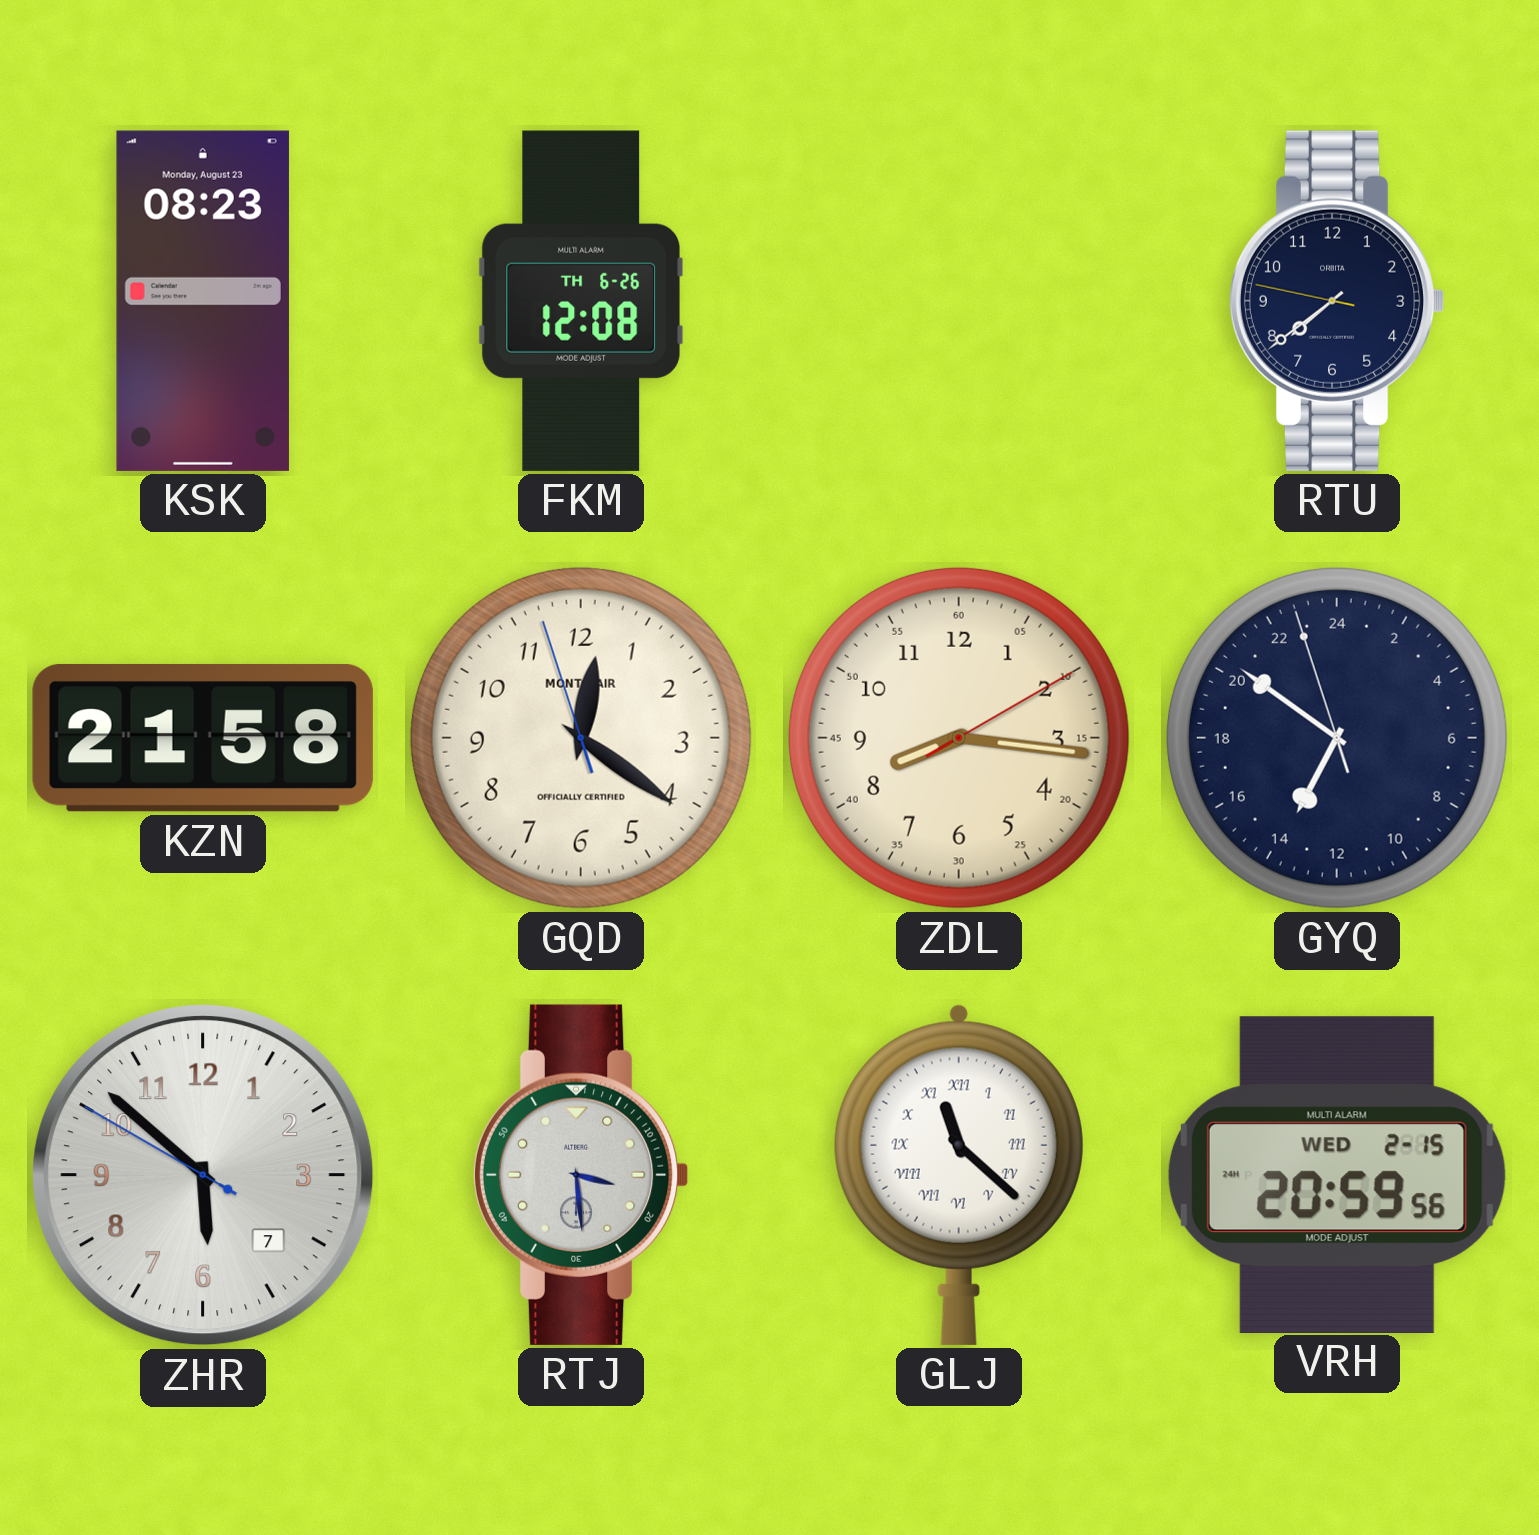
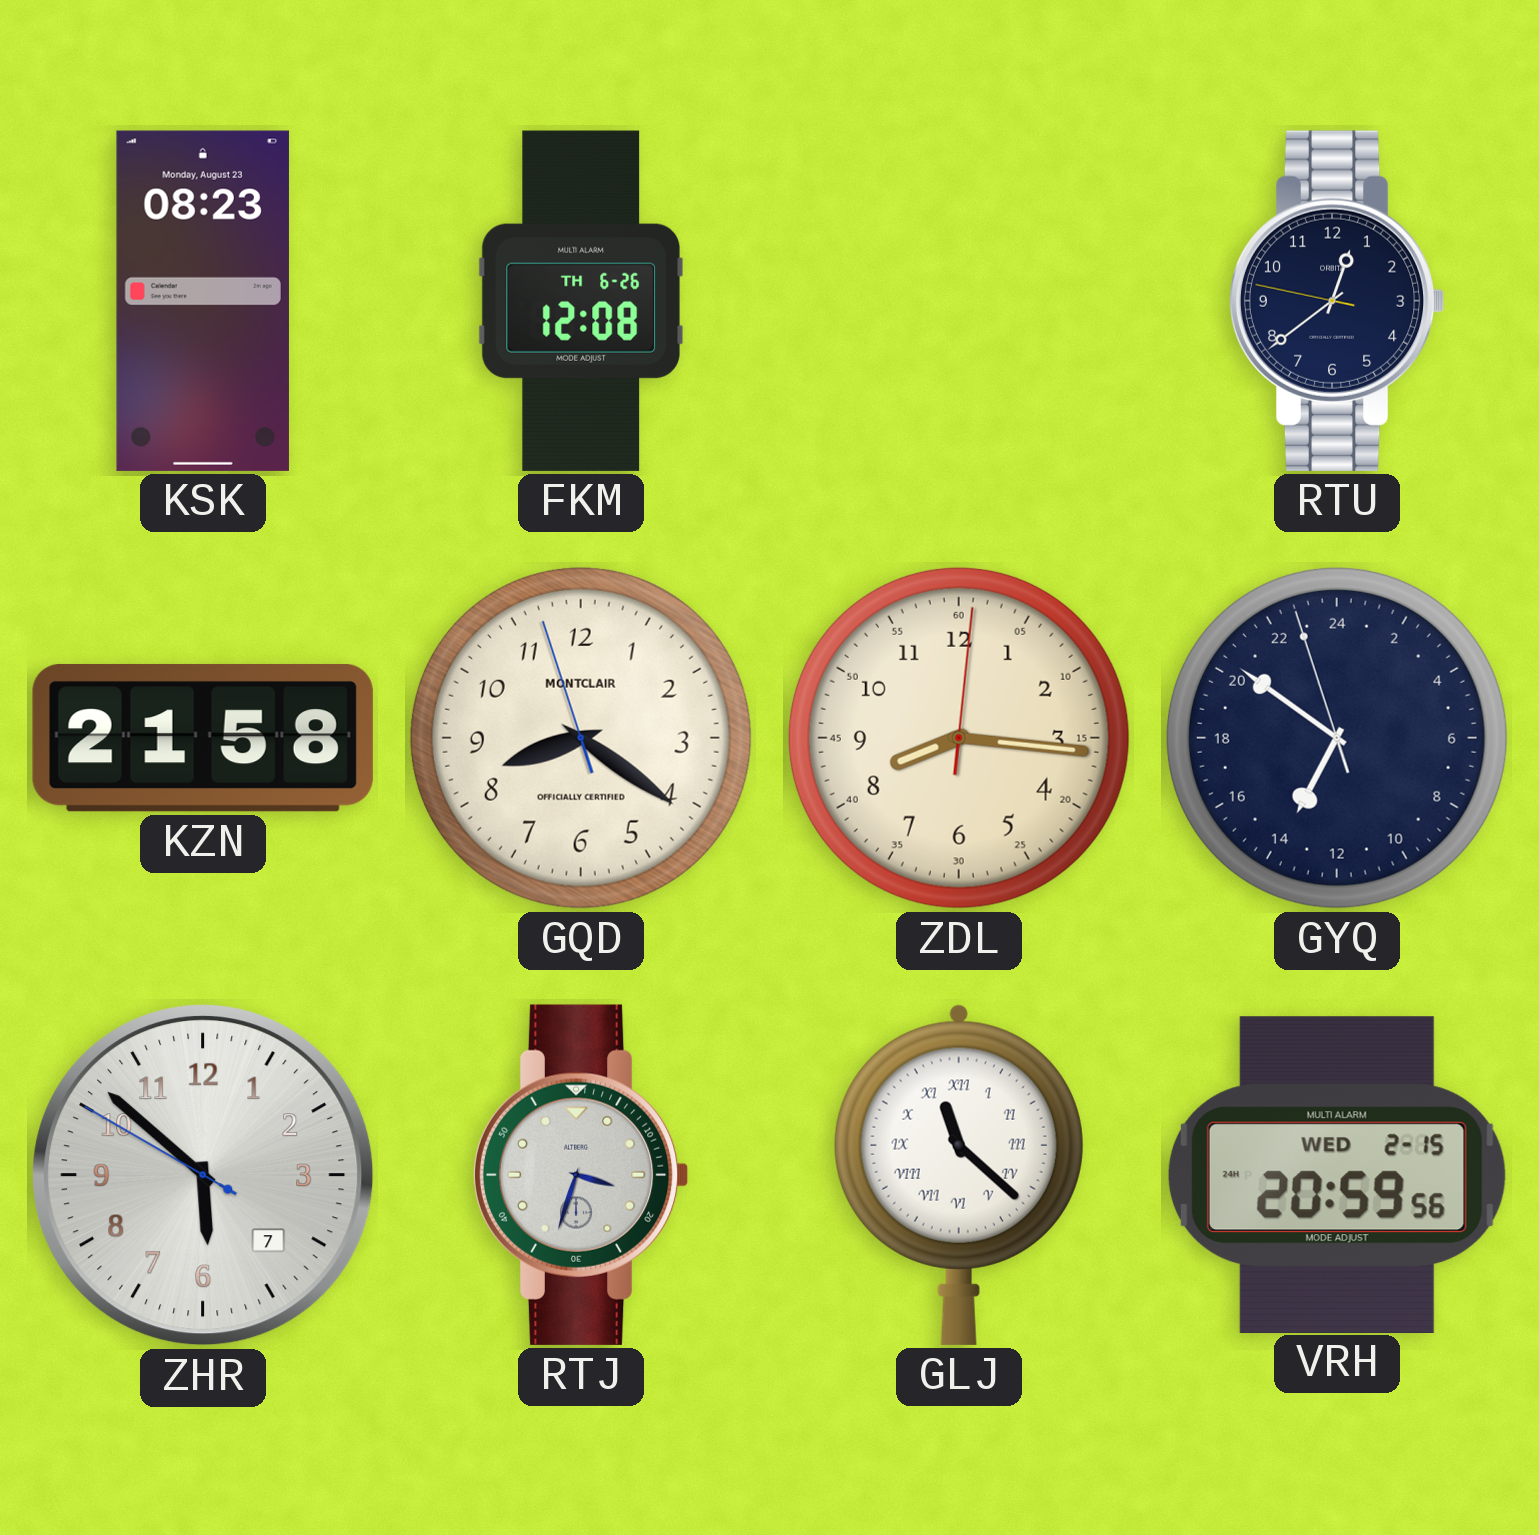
RTU: 7:38 -> 12:38
GQD: 12:20 -> 8:20
ZDL: 8:16:10 -> 8:16:01
RTJ: 3:29 -> 3:33
